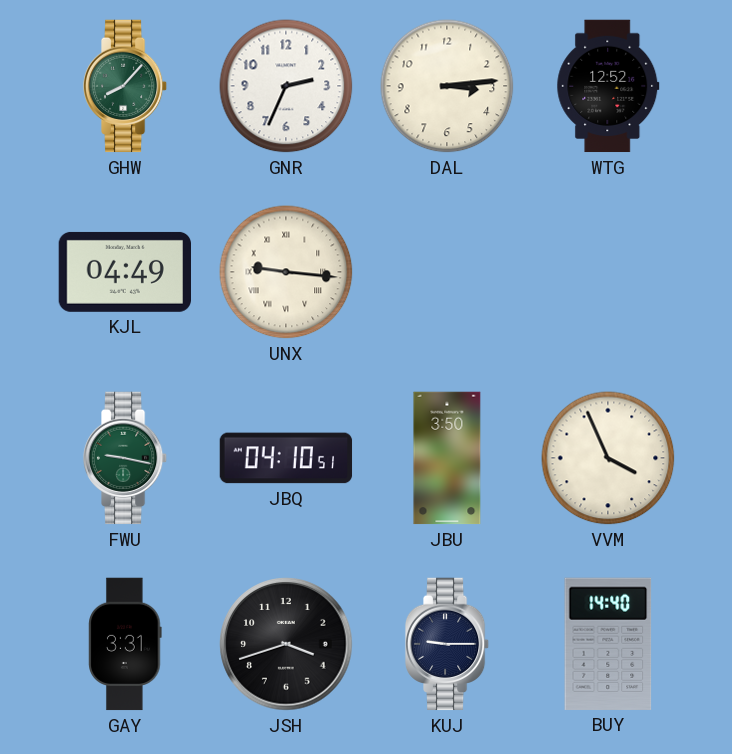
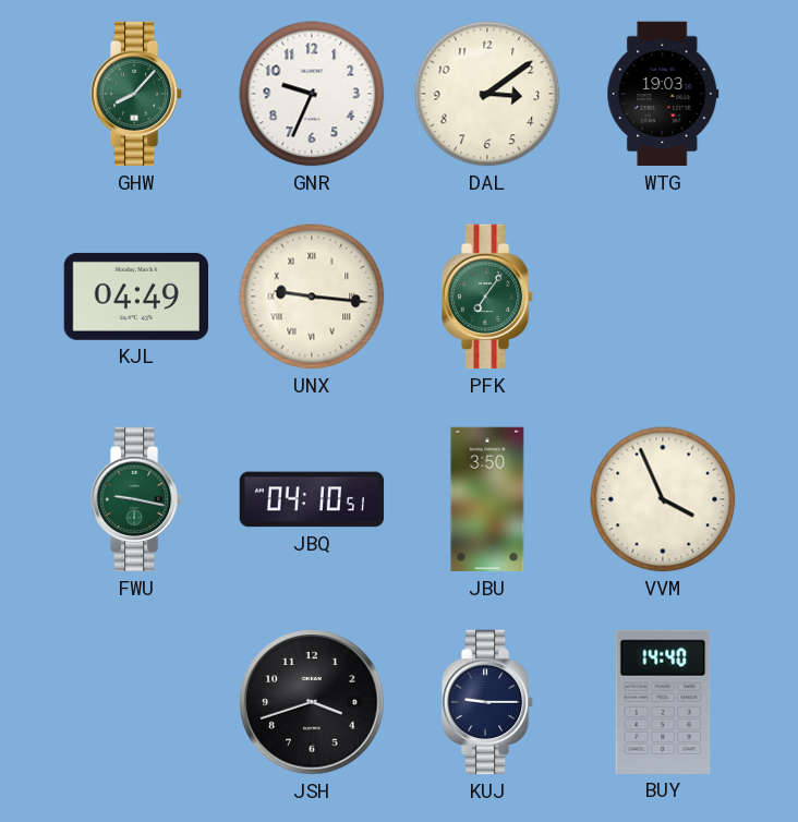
GNR: 2:34 -> 9:34
DAL: 3:14 -> 3:09
WTG: 12:52 -> 19:03
PFK: none -> 7:06
GAY: 3:31 -> none
